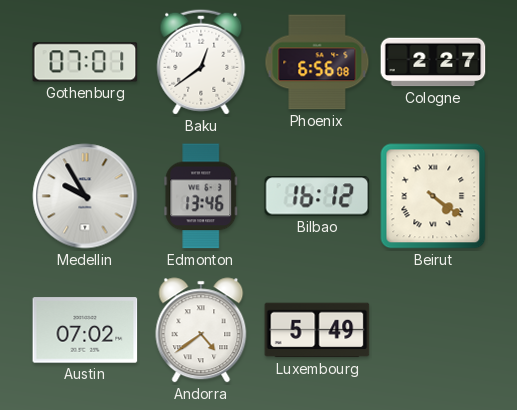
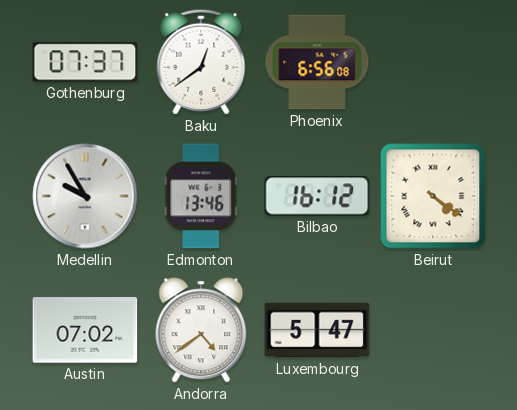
Gothenburg: 07:01 -> 07:37
Cologne: 2:27 -> none
Luxembourg: 5:49 -> 5:47
